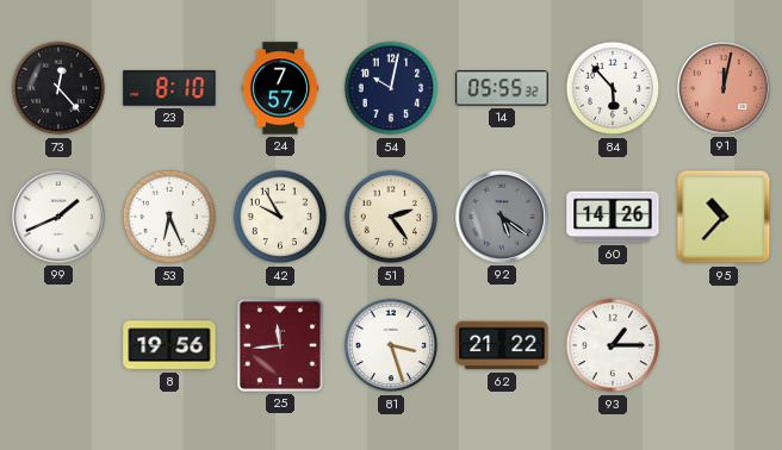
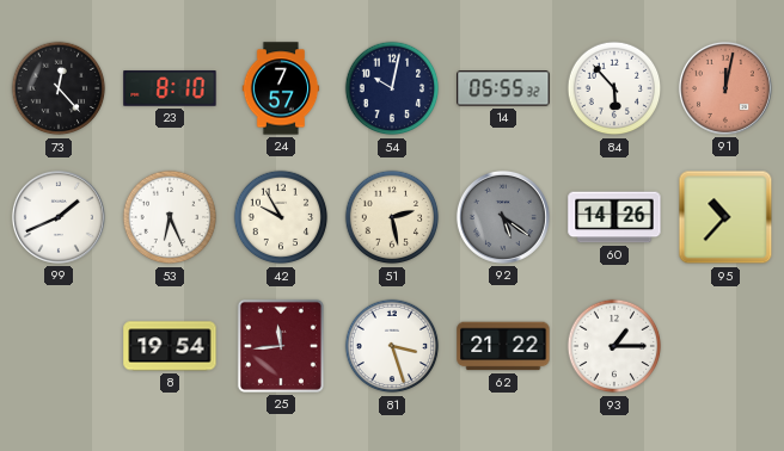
51: 2:24 -> 2:28
8: 19:56 -> 19:54
